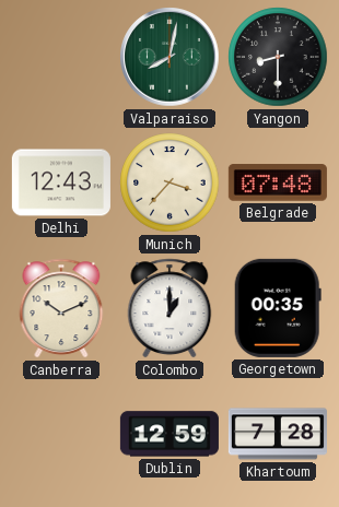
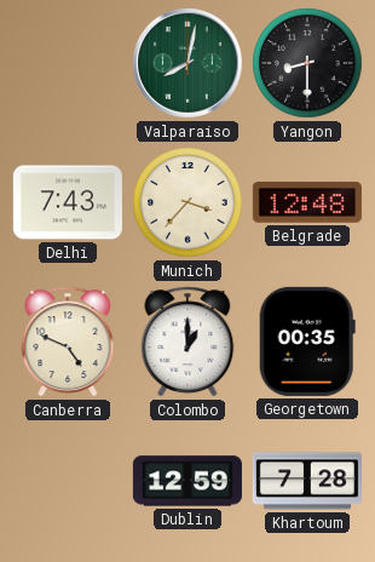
Delhi: 12:43 -> 7:43
Belgrade: 07:48 -> 12:48
Canberra: 10:11 -> 4:49
